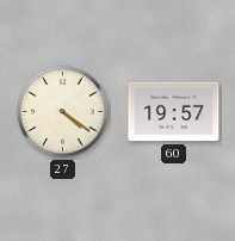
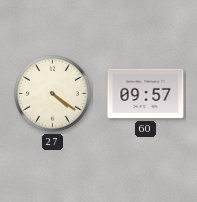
60: 19:57 -> 09:57
